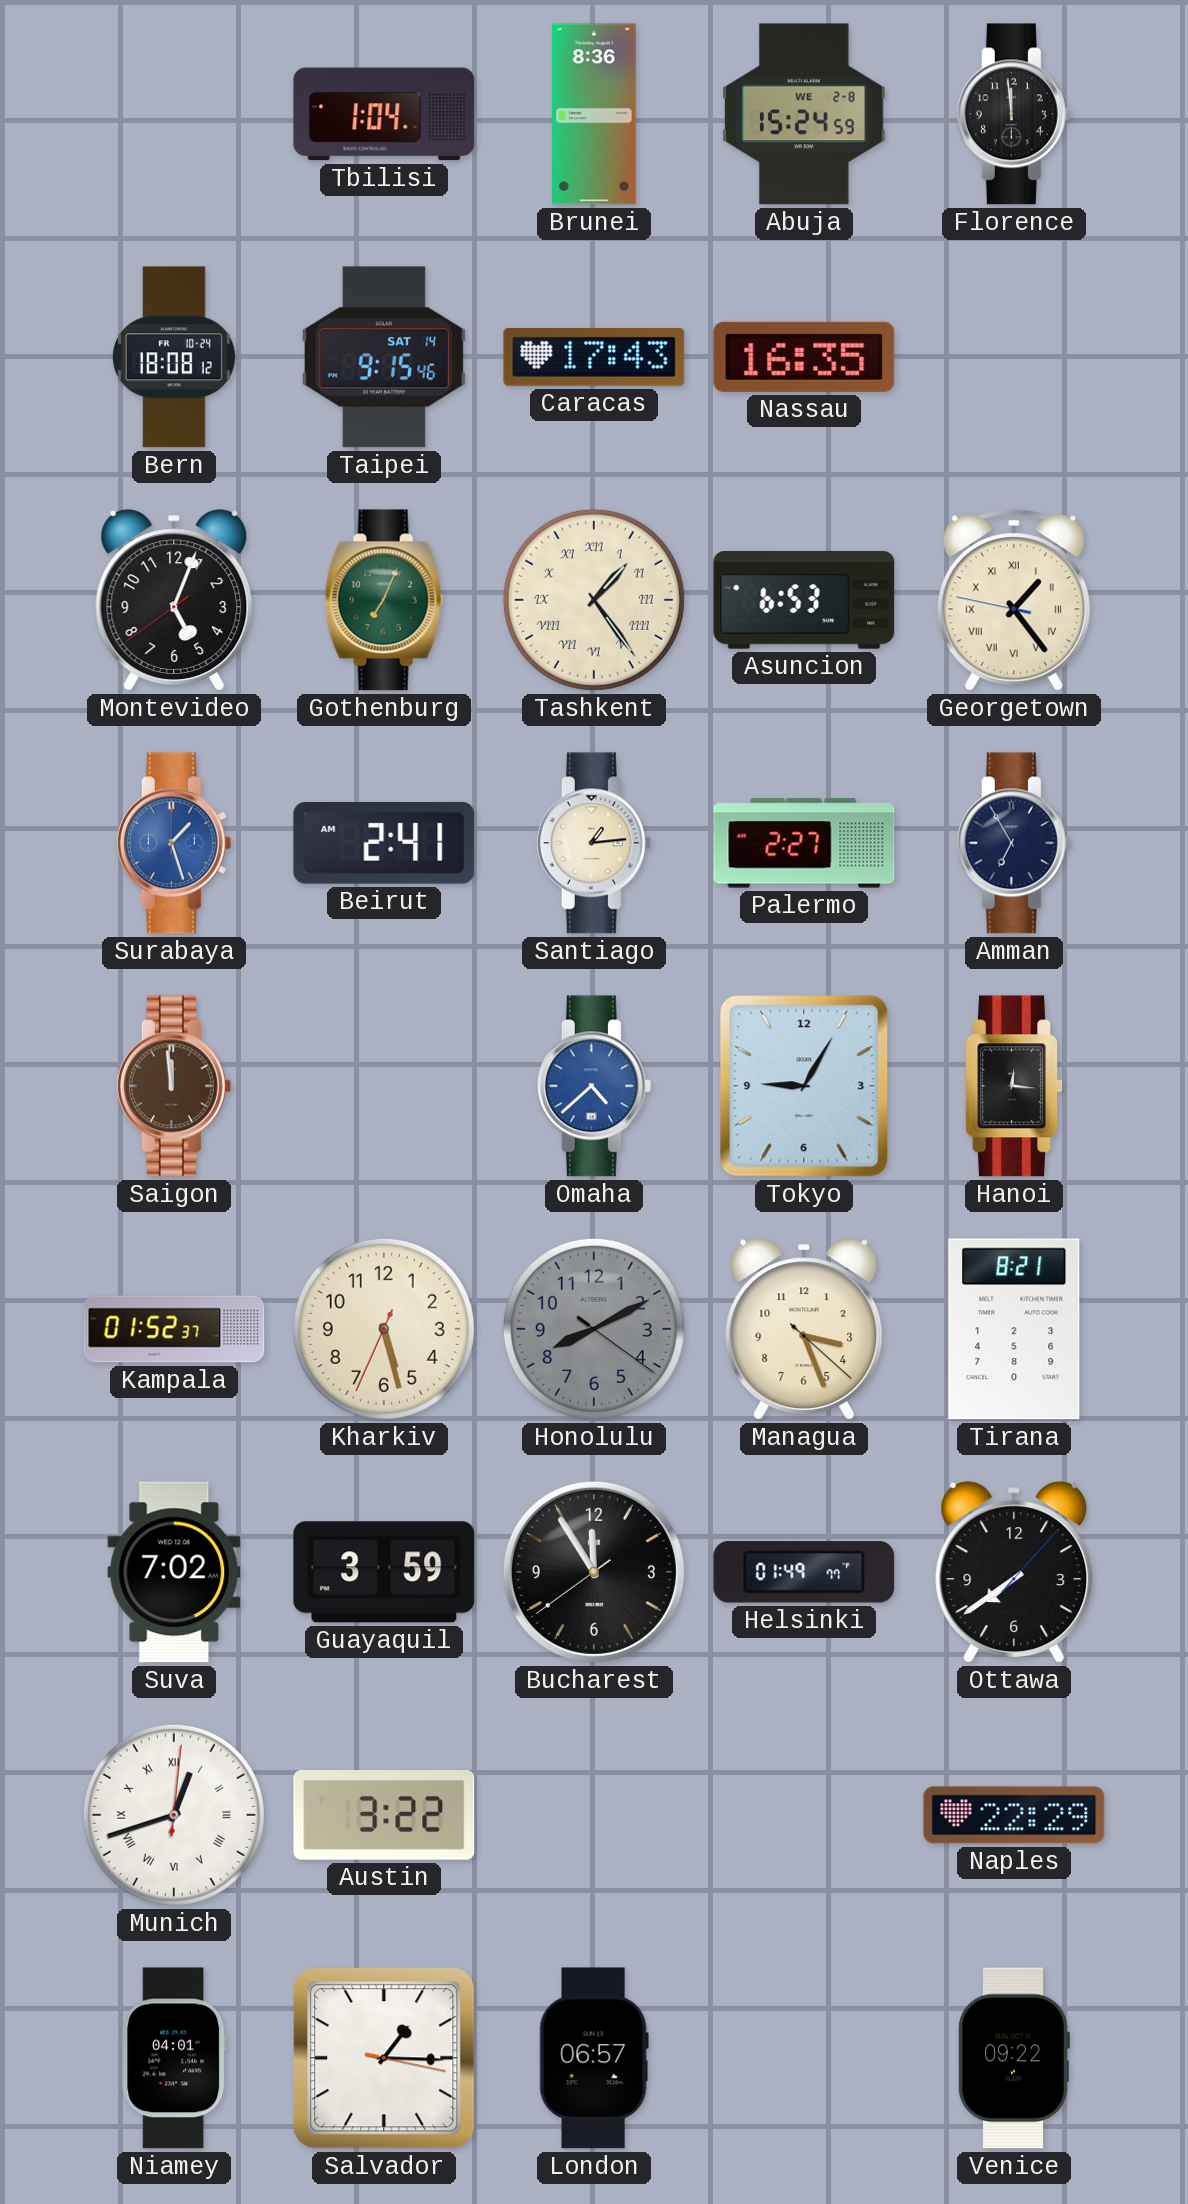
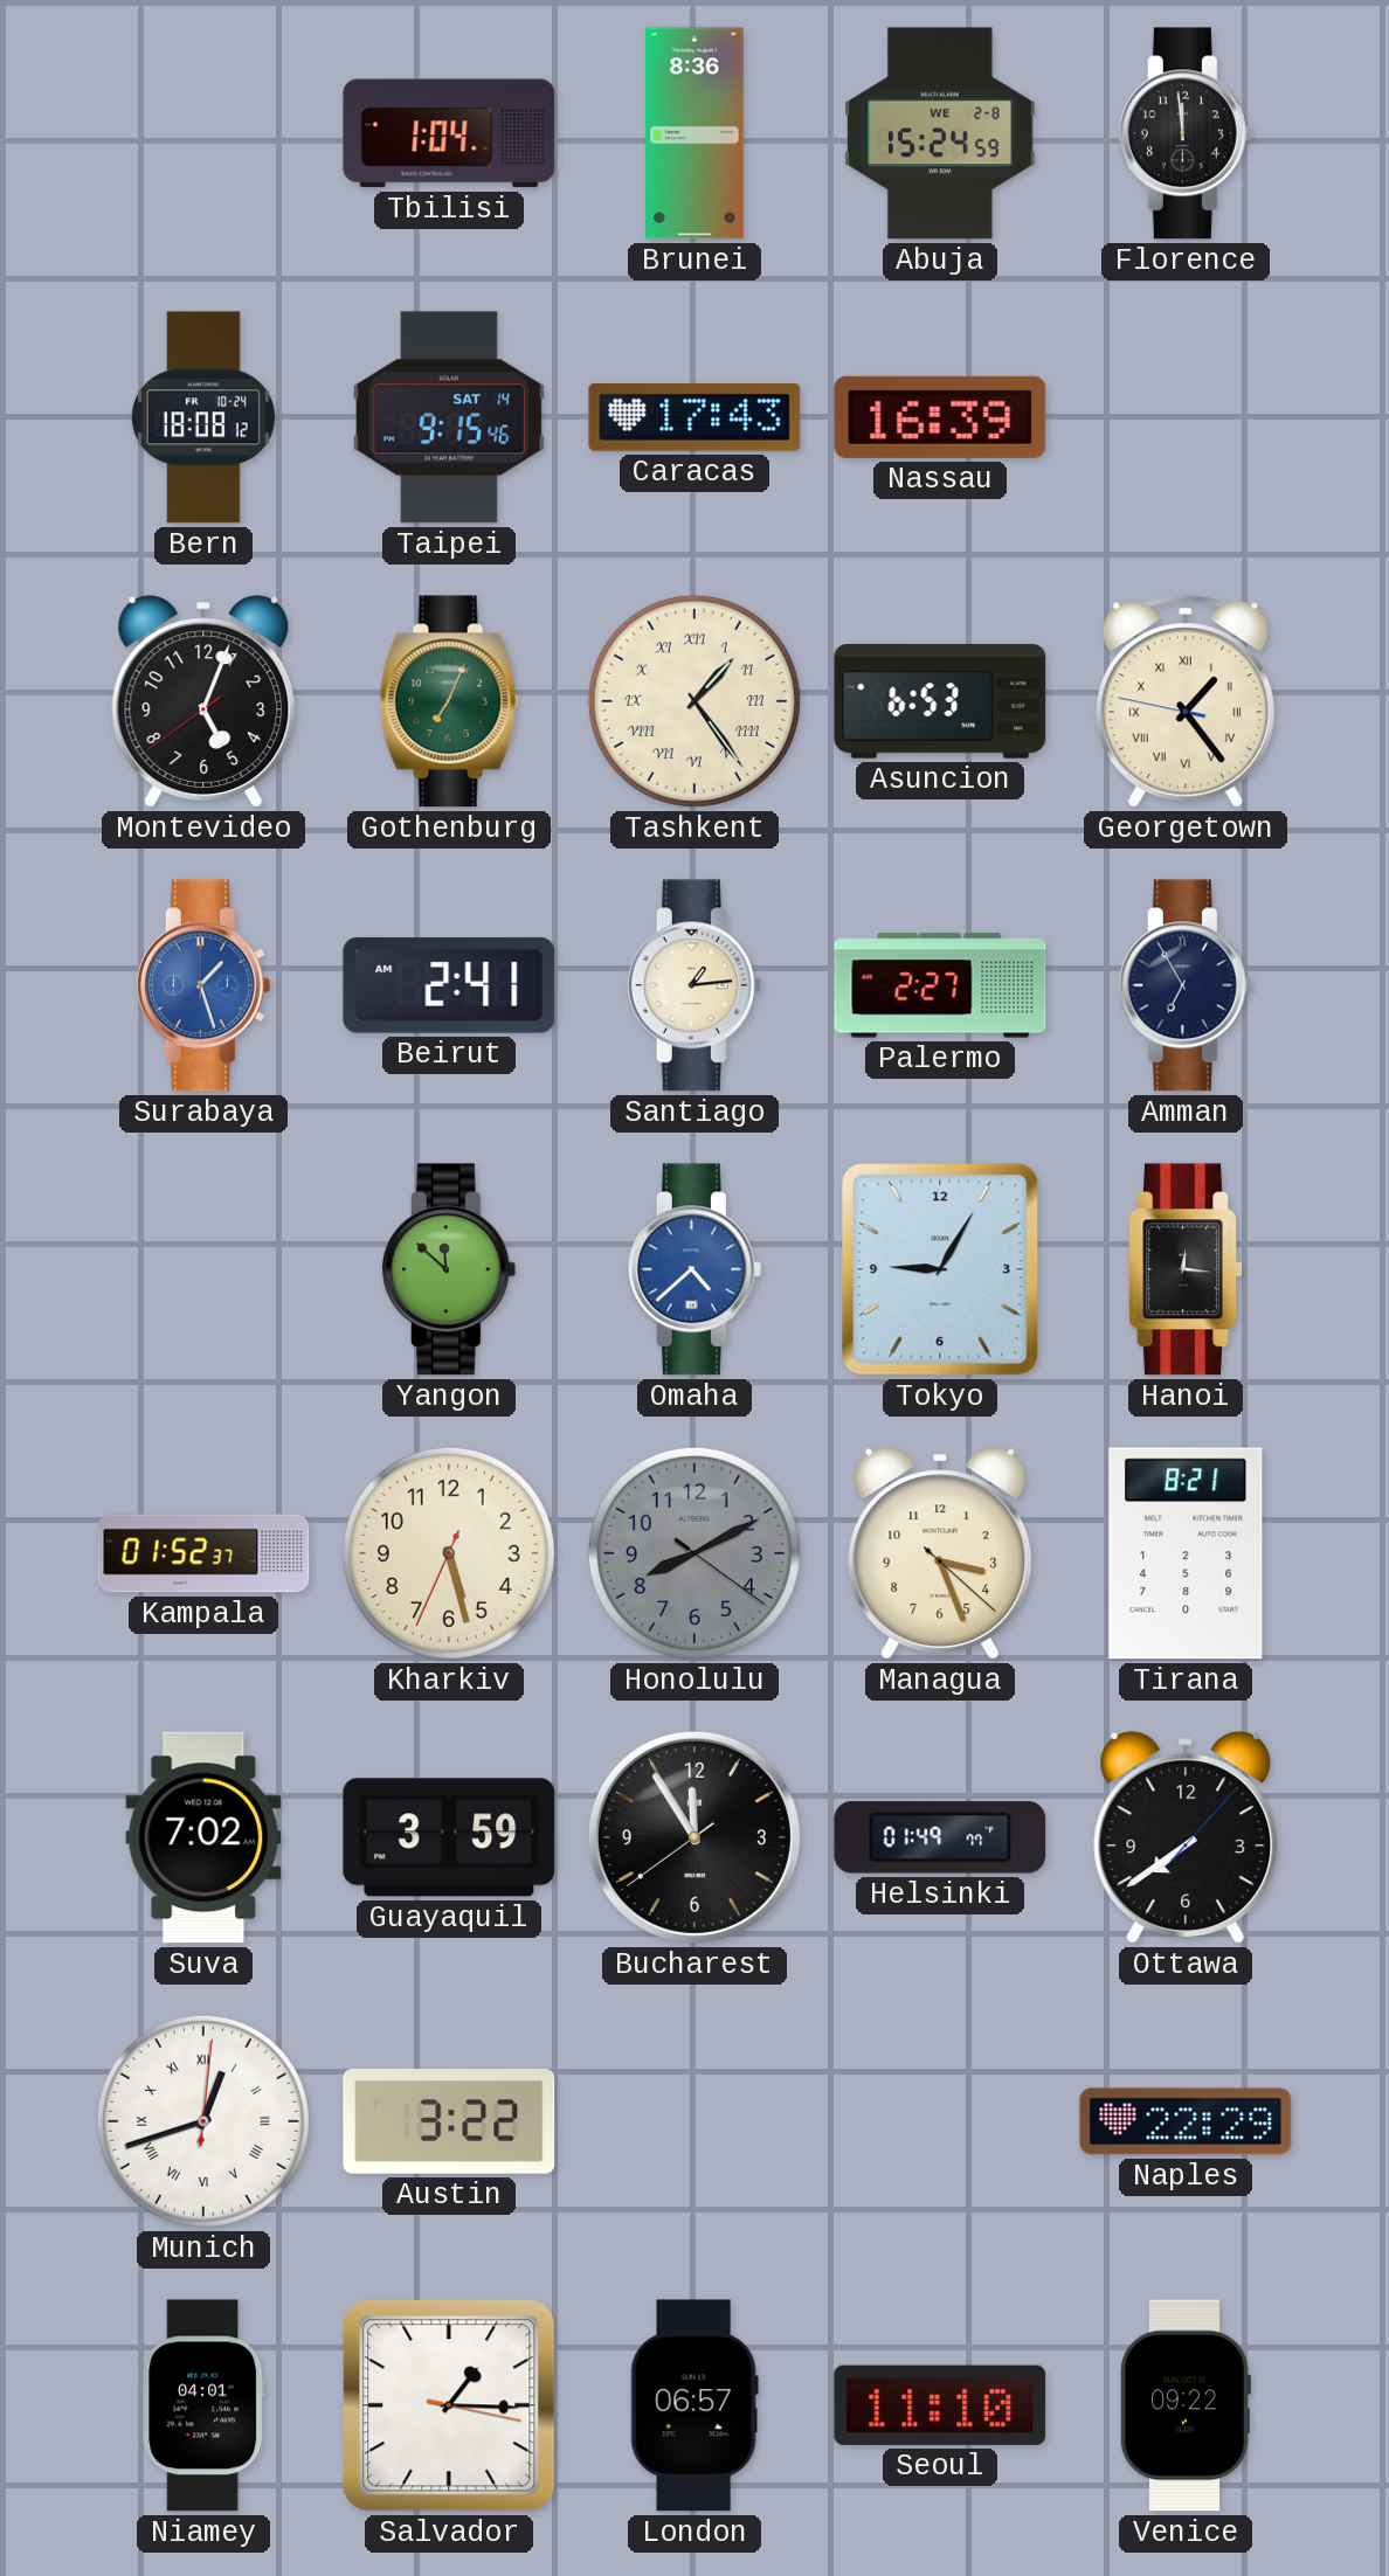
Nassau: 16:35 -> 16:39
Saigon: 11:59 -> none
Yangon: none -> 11:52
Seoul: none -> 11:10
